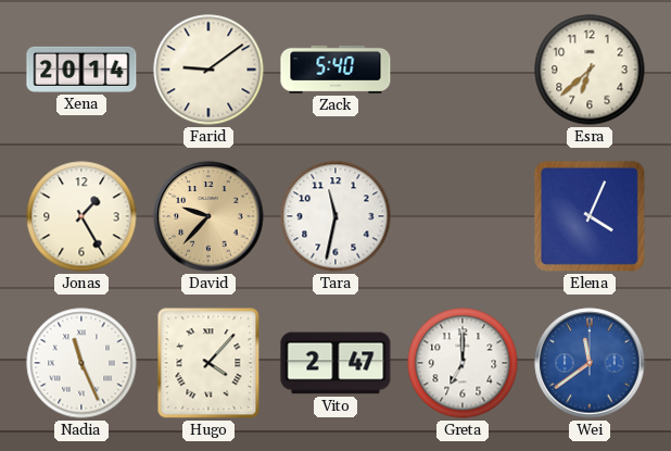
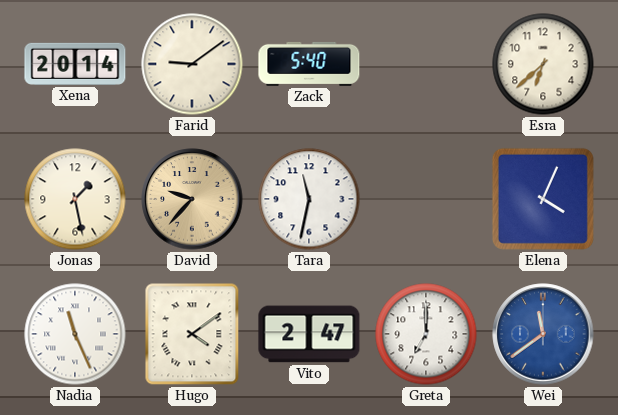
Jonas: 1:25 -> 1:28
Hugo: 4:07 -> 4:09
